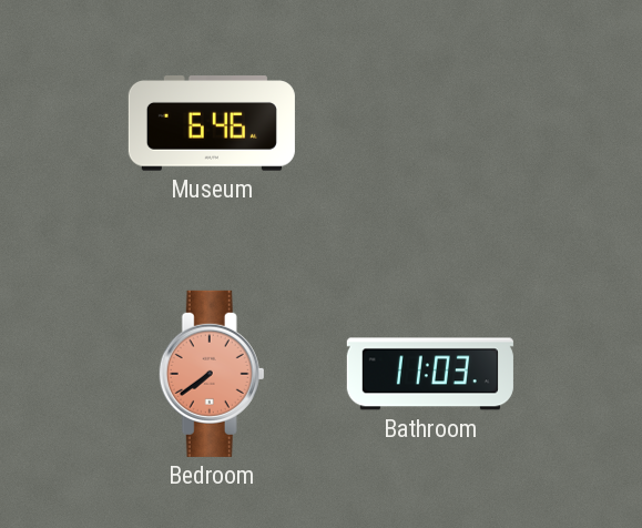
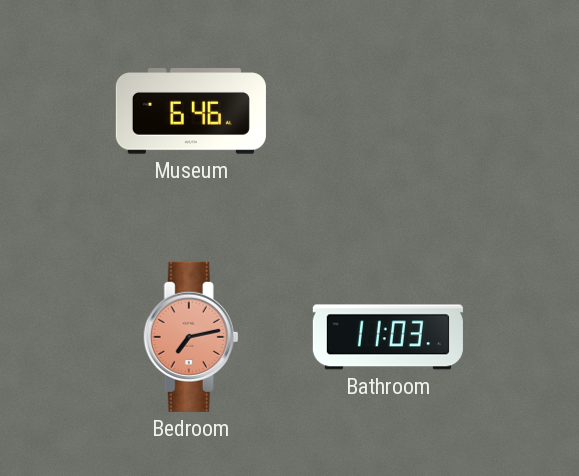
Bedroom: 7:39 -> 7:13
